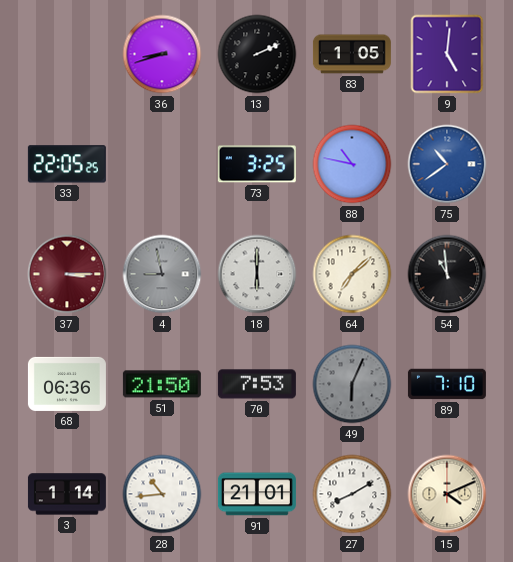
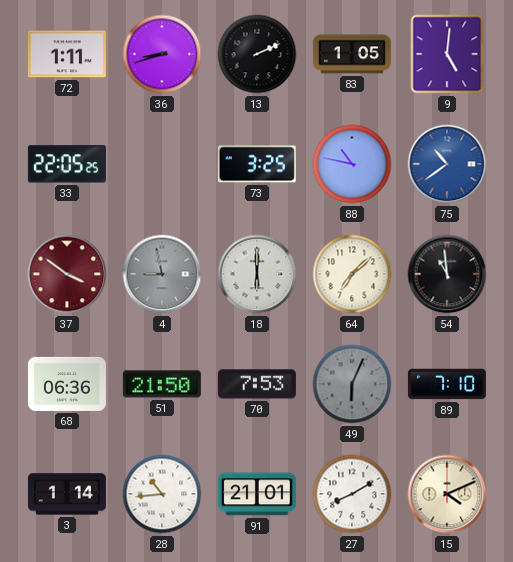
72: none -> 1:11
37: 3:15 -> 3:51
